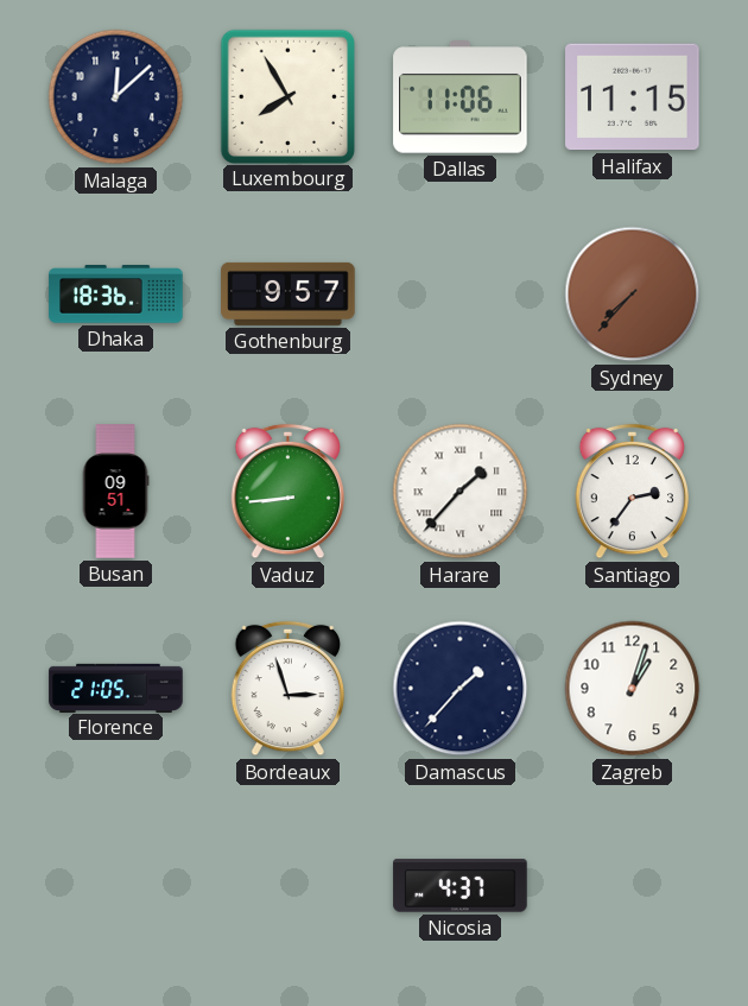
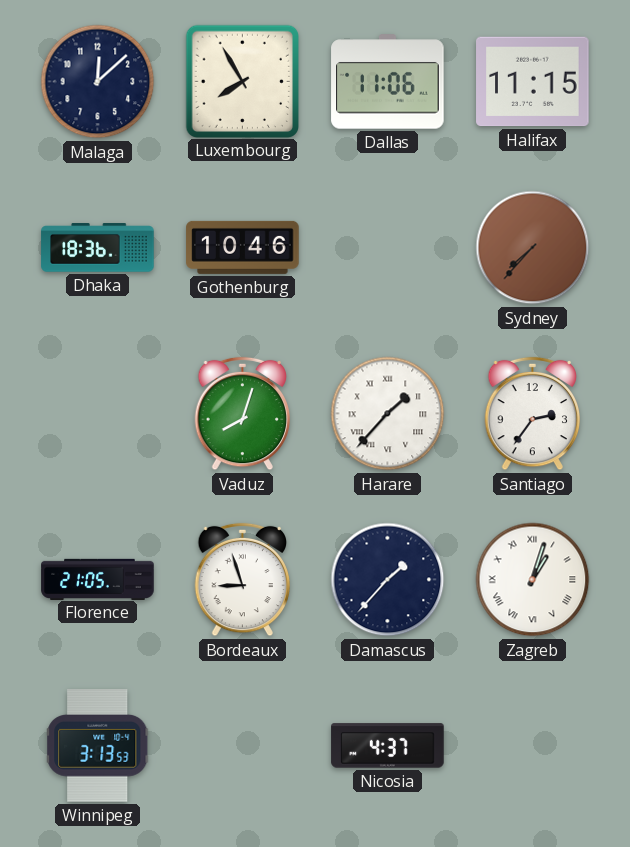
Gothenburg: 9:57 -> 10:46
Busan: 09:51 -> none
Vaduz: 8:44 -> 8:03
Bordeaux: 2:57 -> 8:57
Zagreb numerals: Arabic -> Roman
Winnipeg: none -> 3:13
